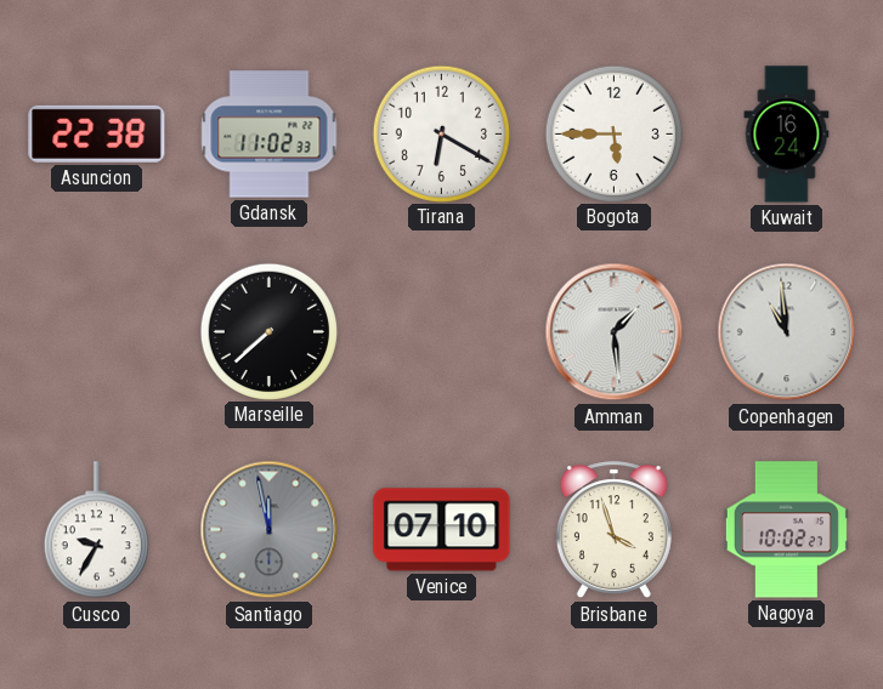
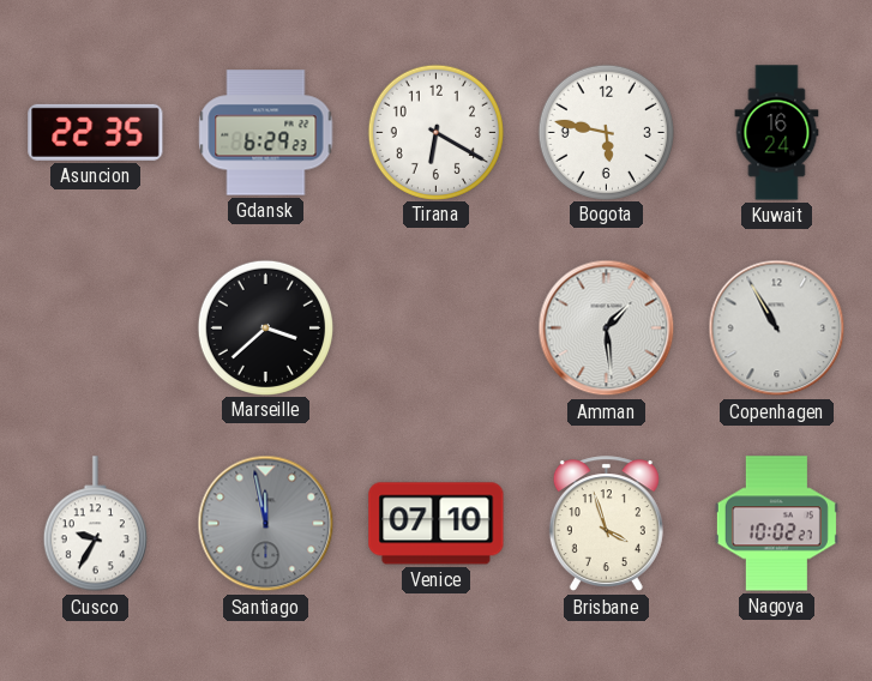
Asuncion: 22:38 -> 22:35
Gdansk: 11:02 -> 6:29
Bogota: 5:45 -> 5:47
Marseille: 7:38 -> 3:38
Copenhagen: 10:59 -> 10:55
